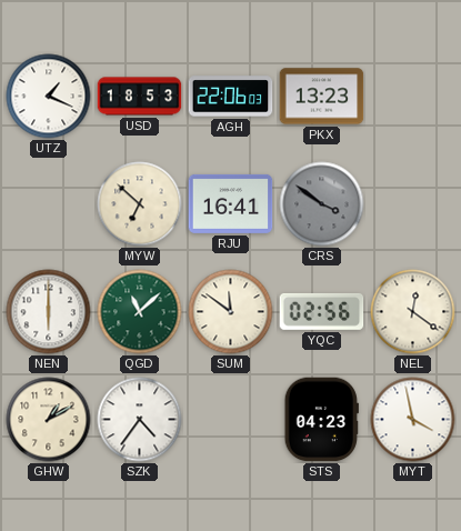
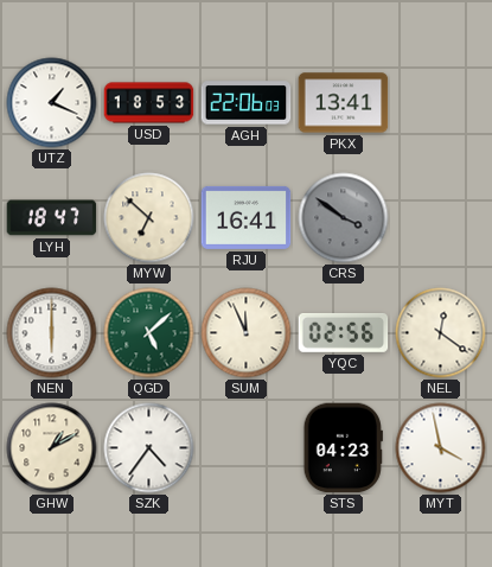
PKX: 13:23 -> 13:41
LYH: none -> 18:47
QGD: 11:08 -> 5:08
SUM: 11:51 -> 11:56
